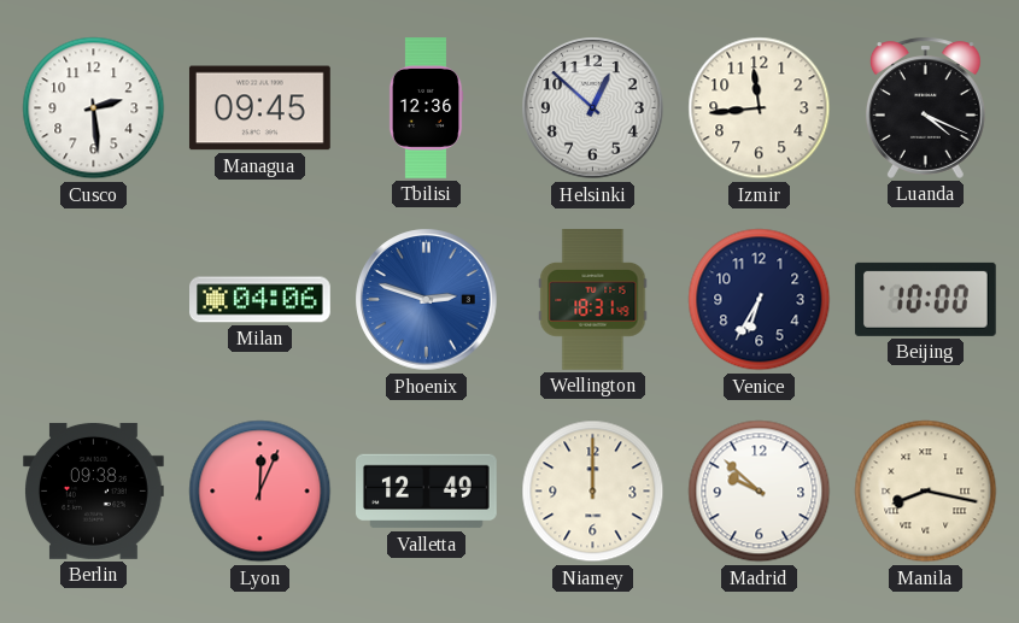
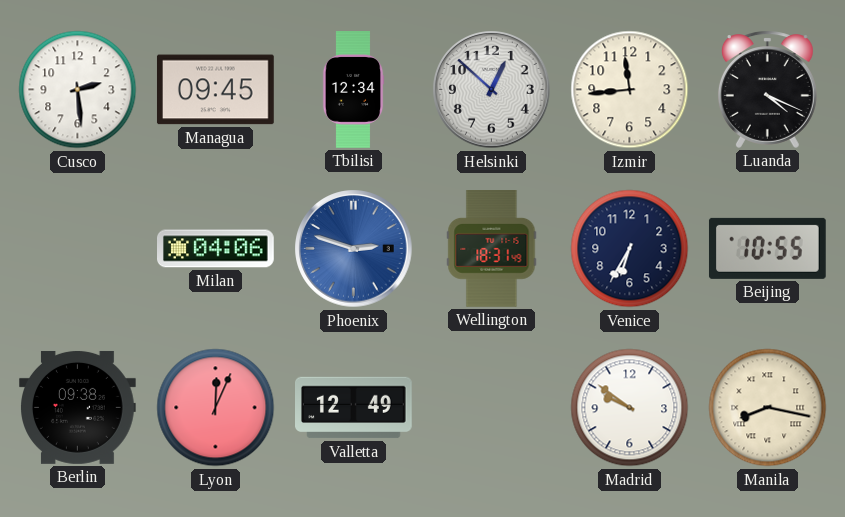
Tbilisi: 12:36 -> 12:34
Beijing: 10:00 -> 10:55
Niamey: 12:00 -> none
Madrid: 9:52 -> 9:51
